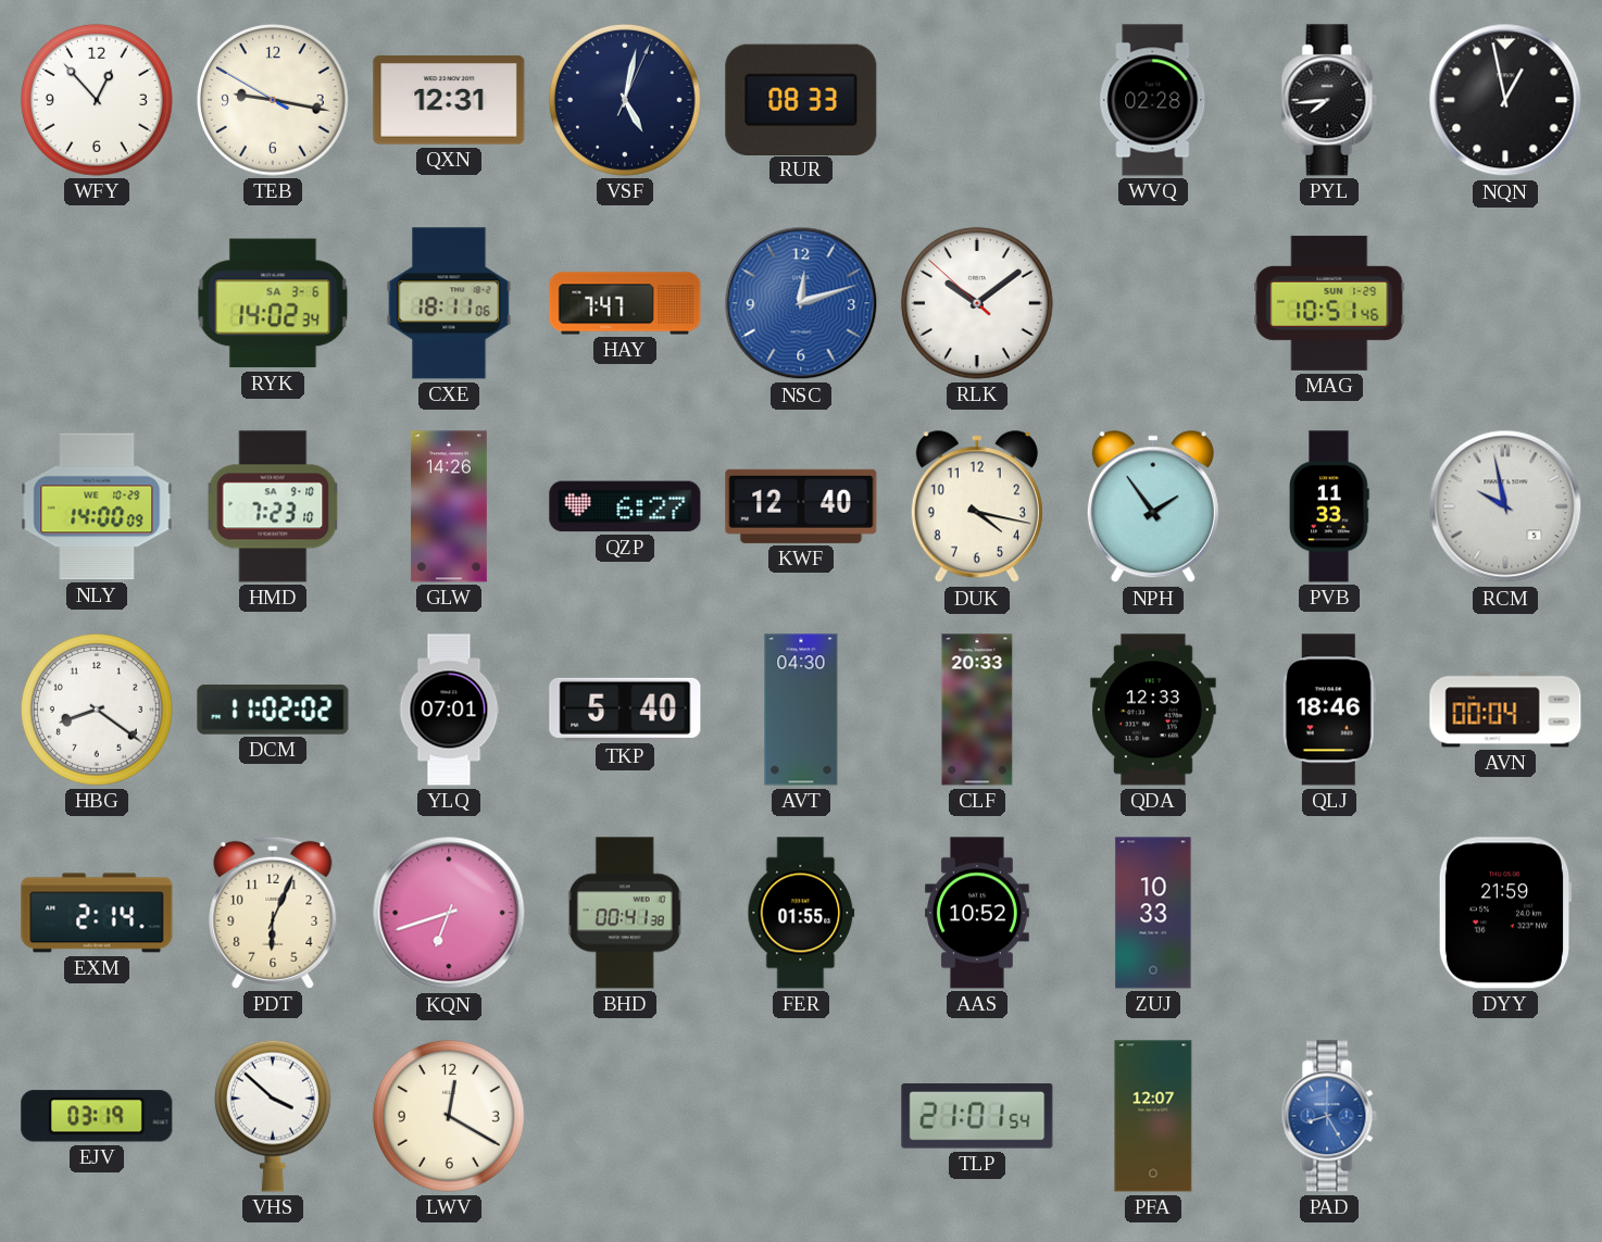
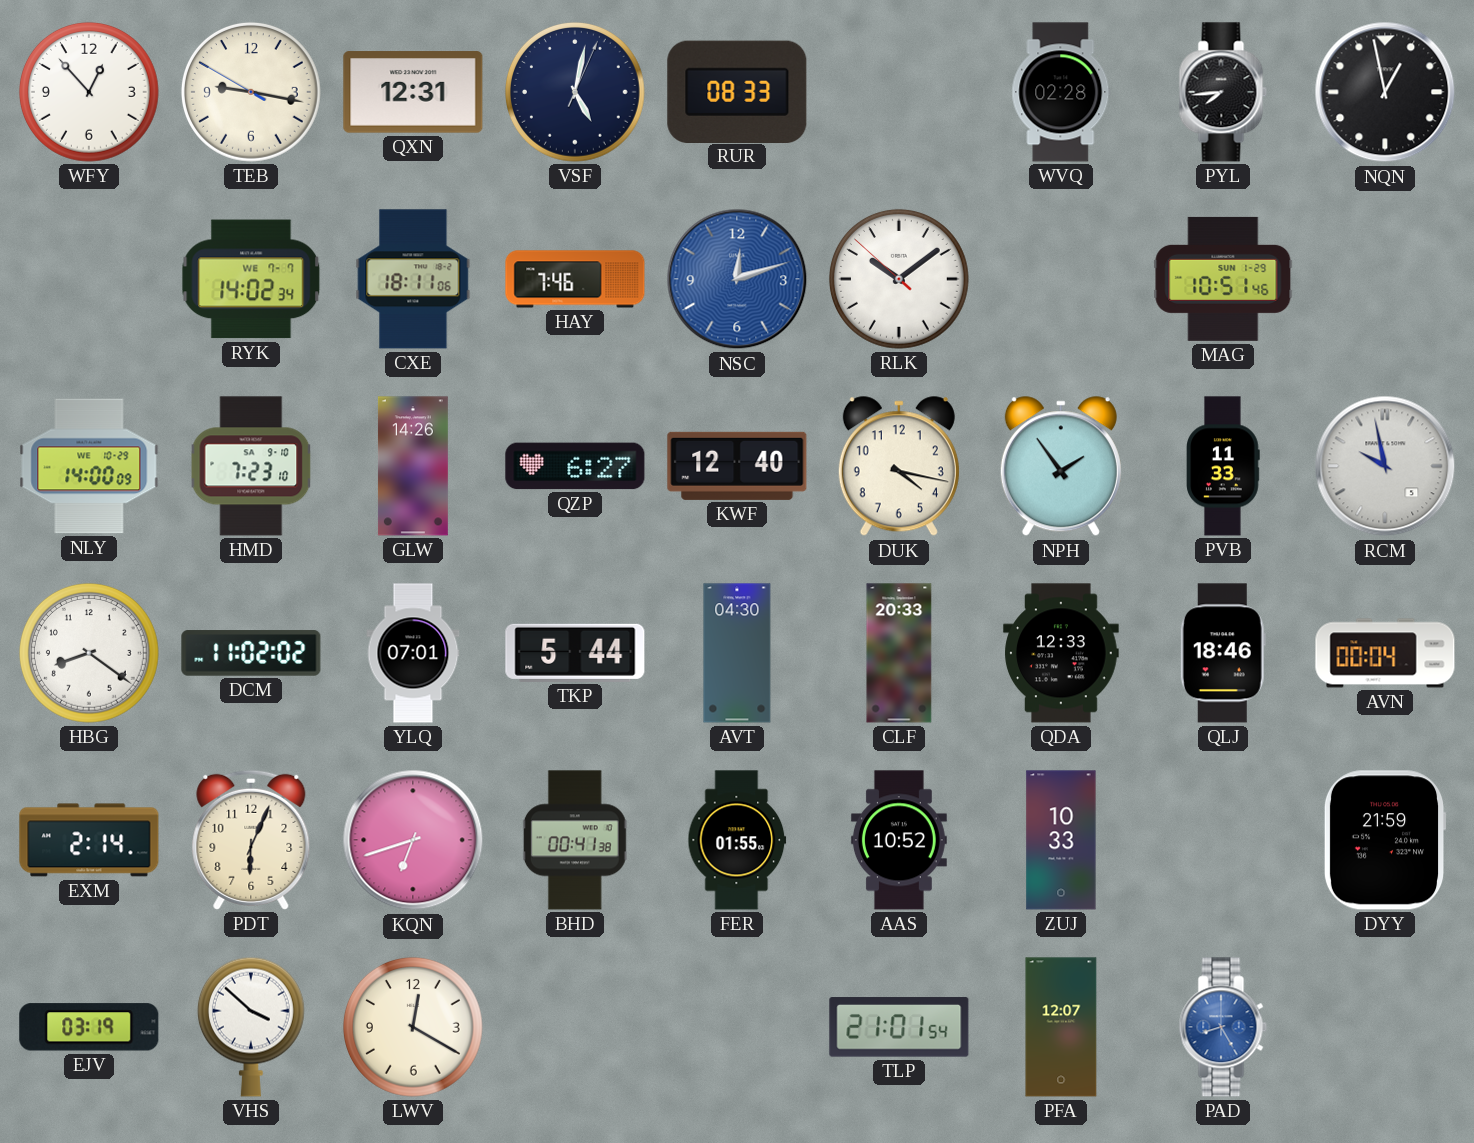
RYK date: SA 3-6 -> WE 7-7
HAY: 7:47 -> 7:46
TKP: 5:40 -> 5:44
